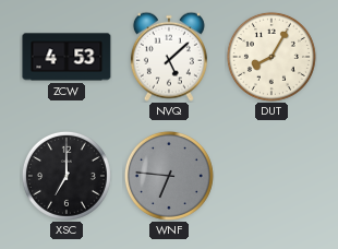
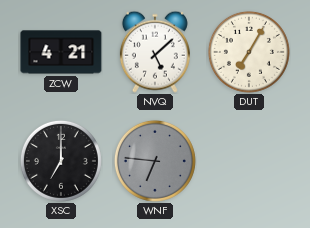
ZCW: 4:53 -> 4:21
DUT: 8:05 -> 7:05
